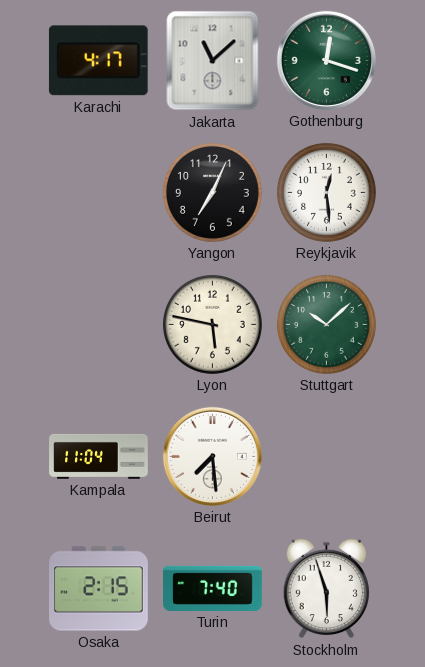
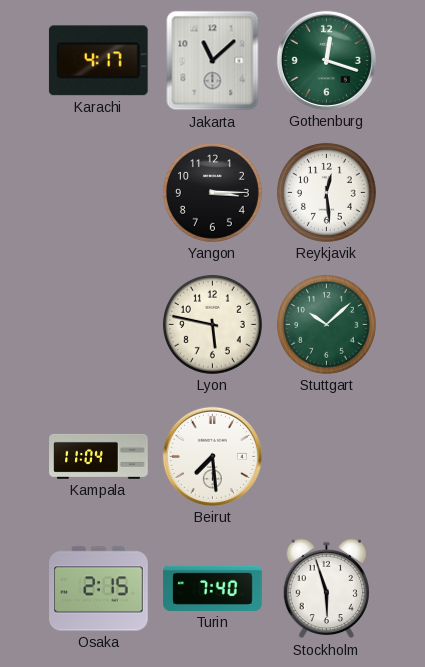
Yangon: 7:04 -> 3:15
